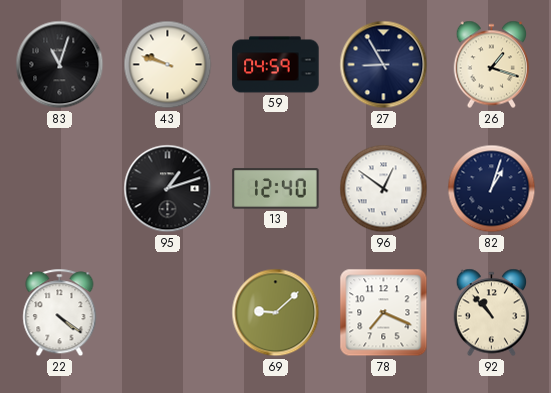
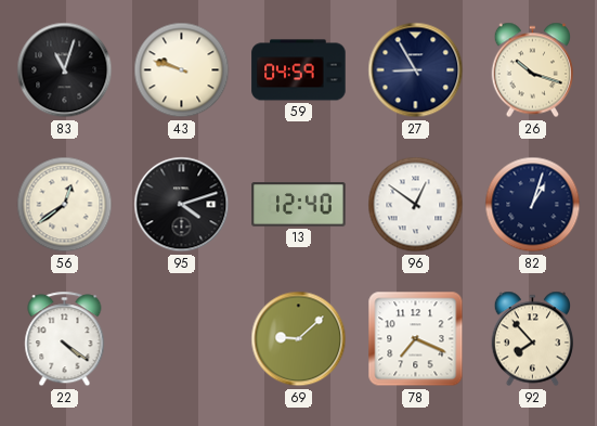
26: 1:18 -> 10:18
56: none -> 12:39
95: 1:12 -> 4:12
92: 10:53 -> 7:53
